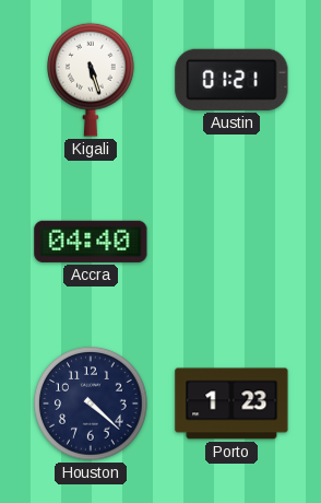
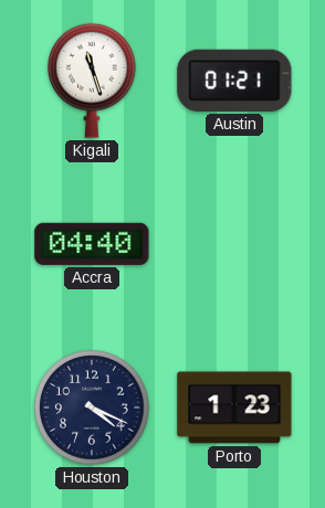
Kigali: 5:27 -> 11:27
Houston: 4:22 -> 4:19
